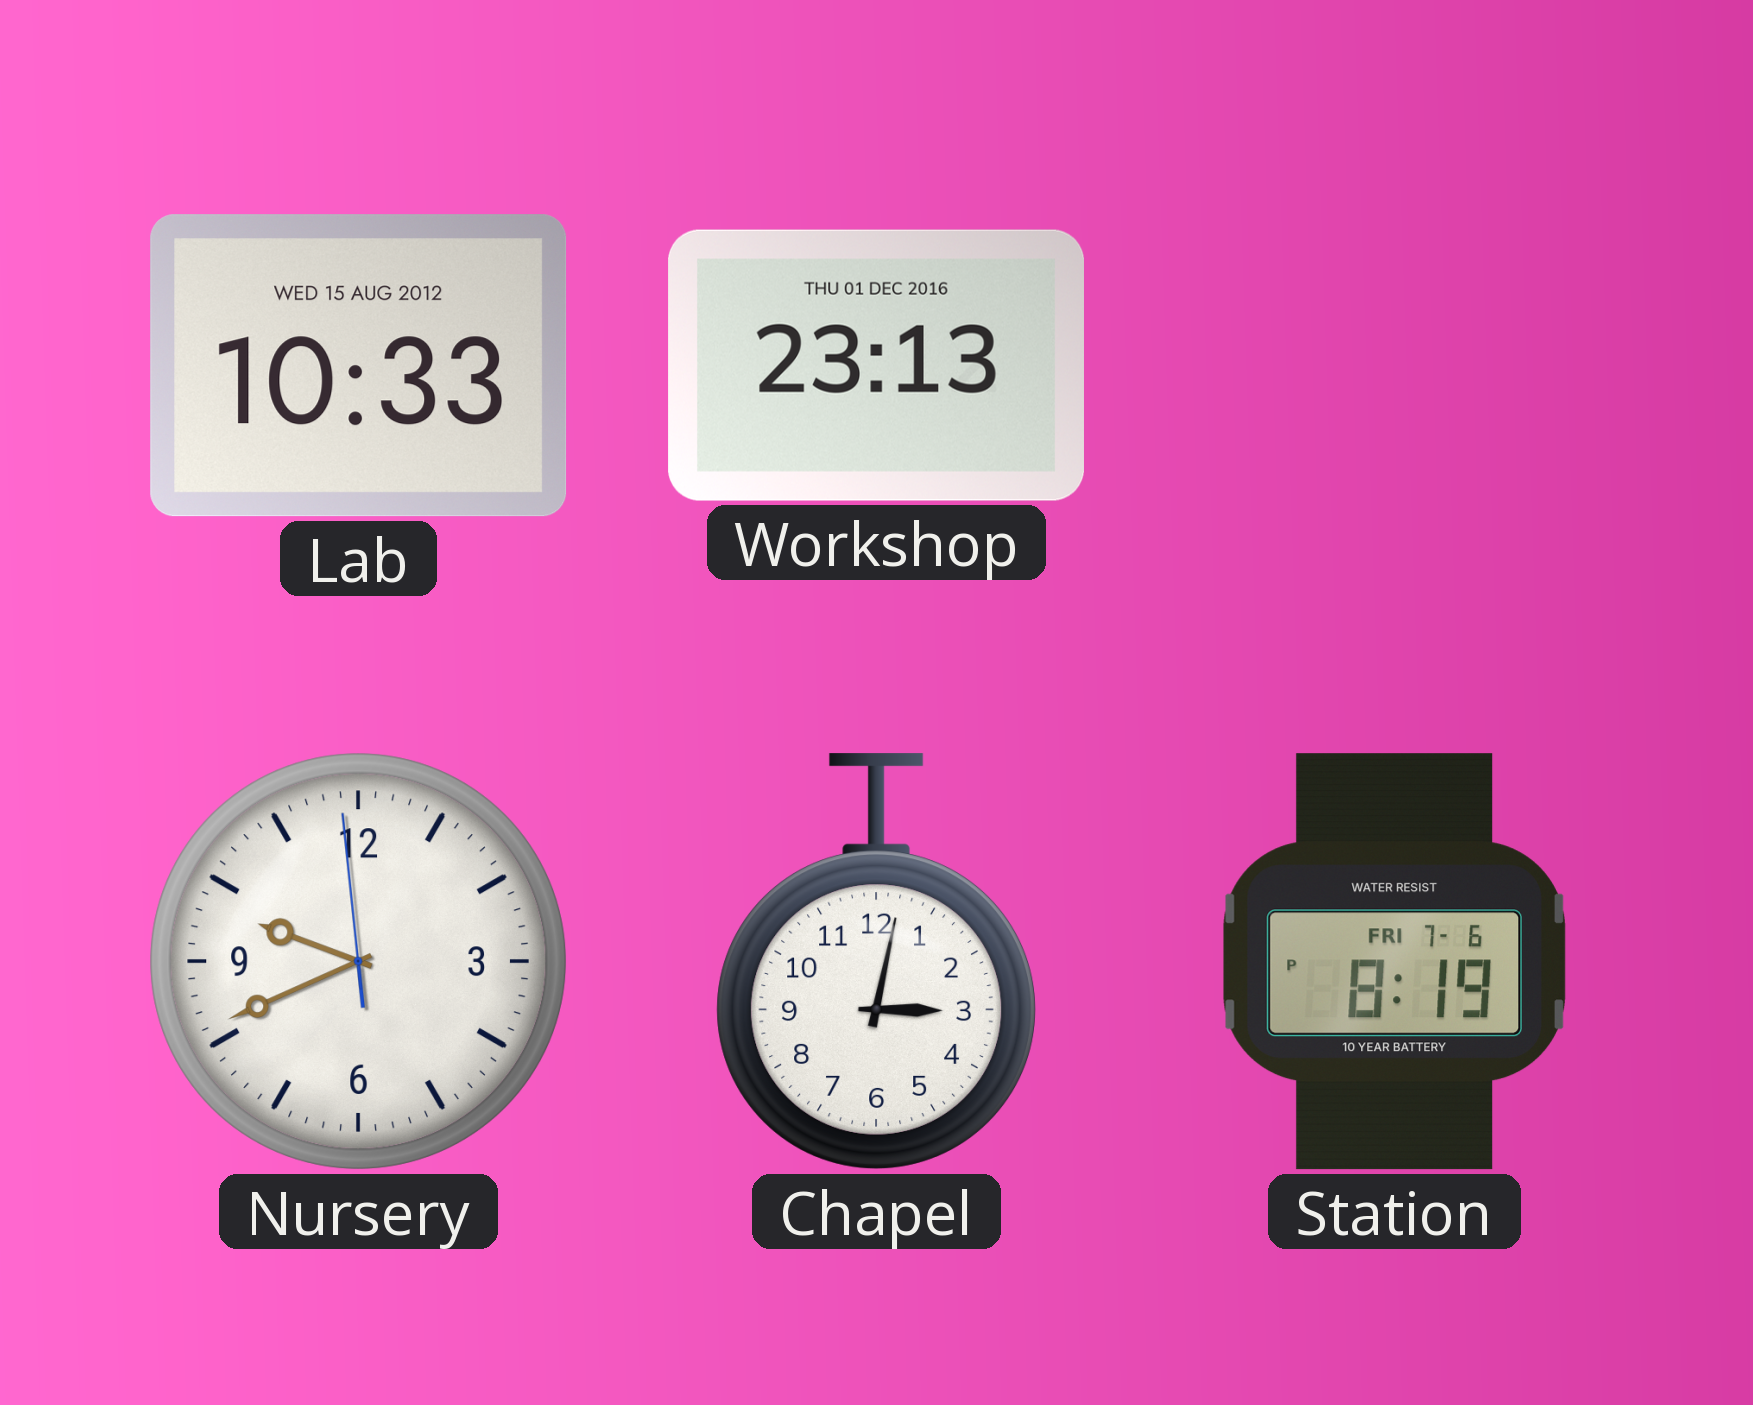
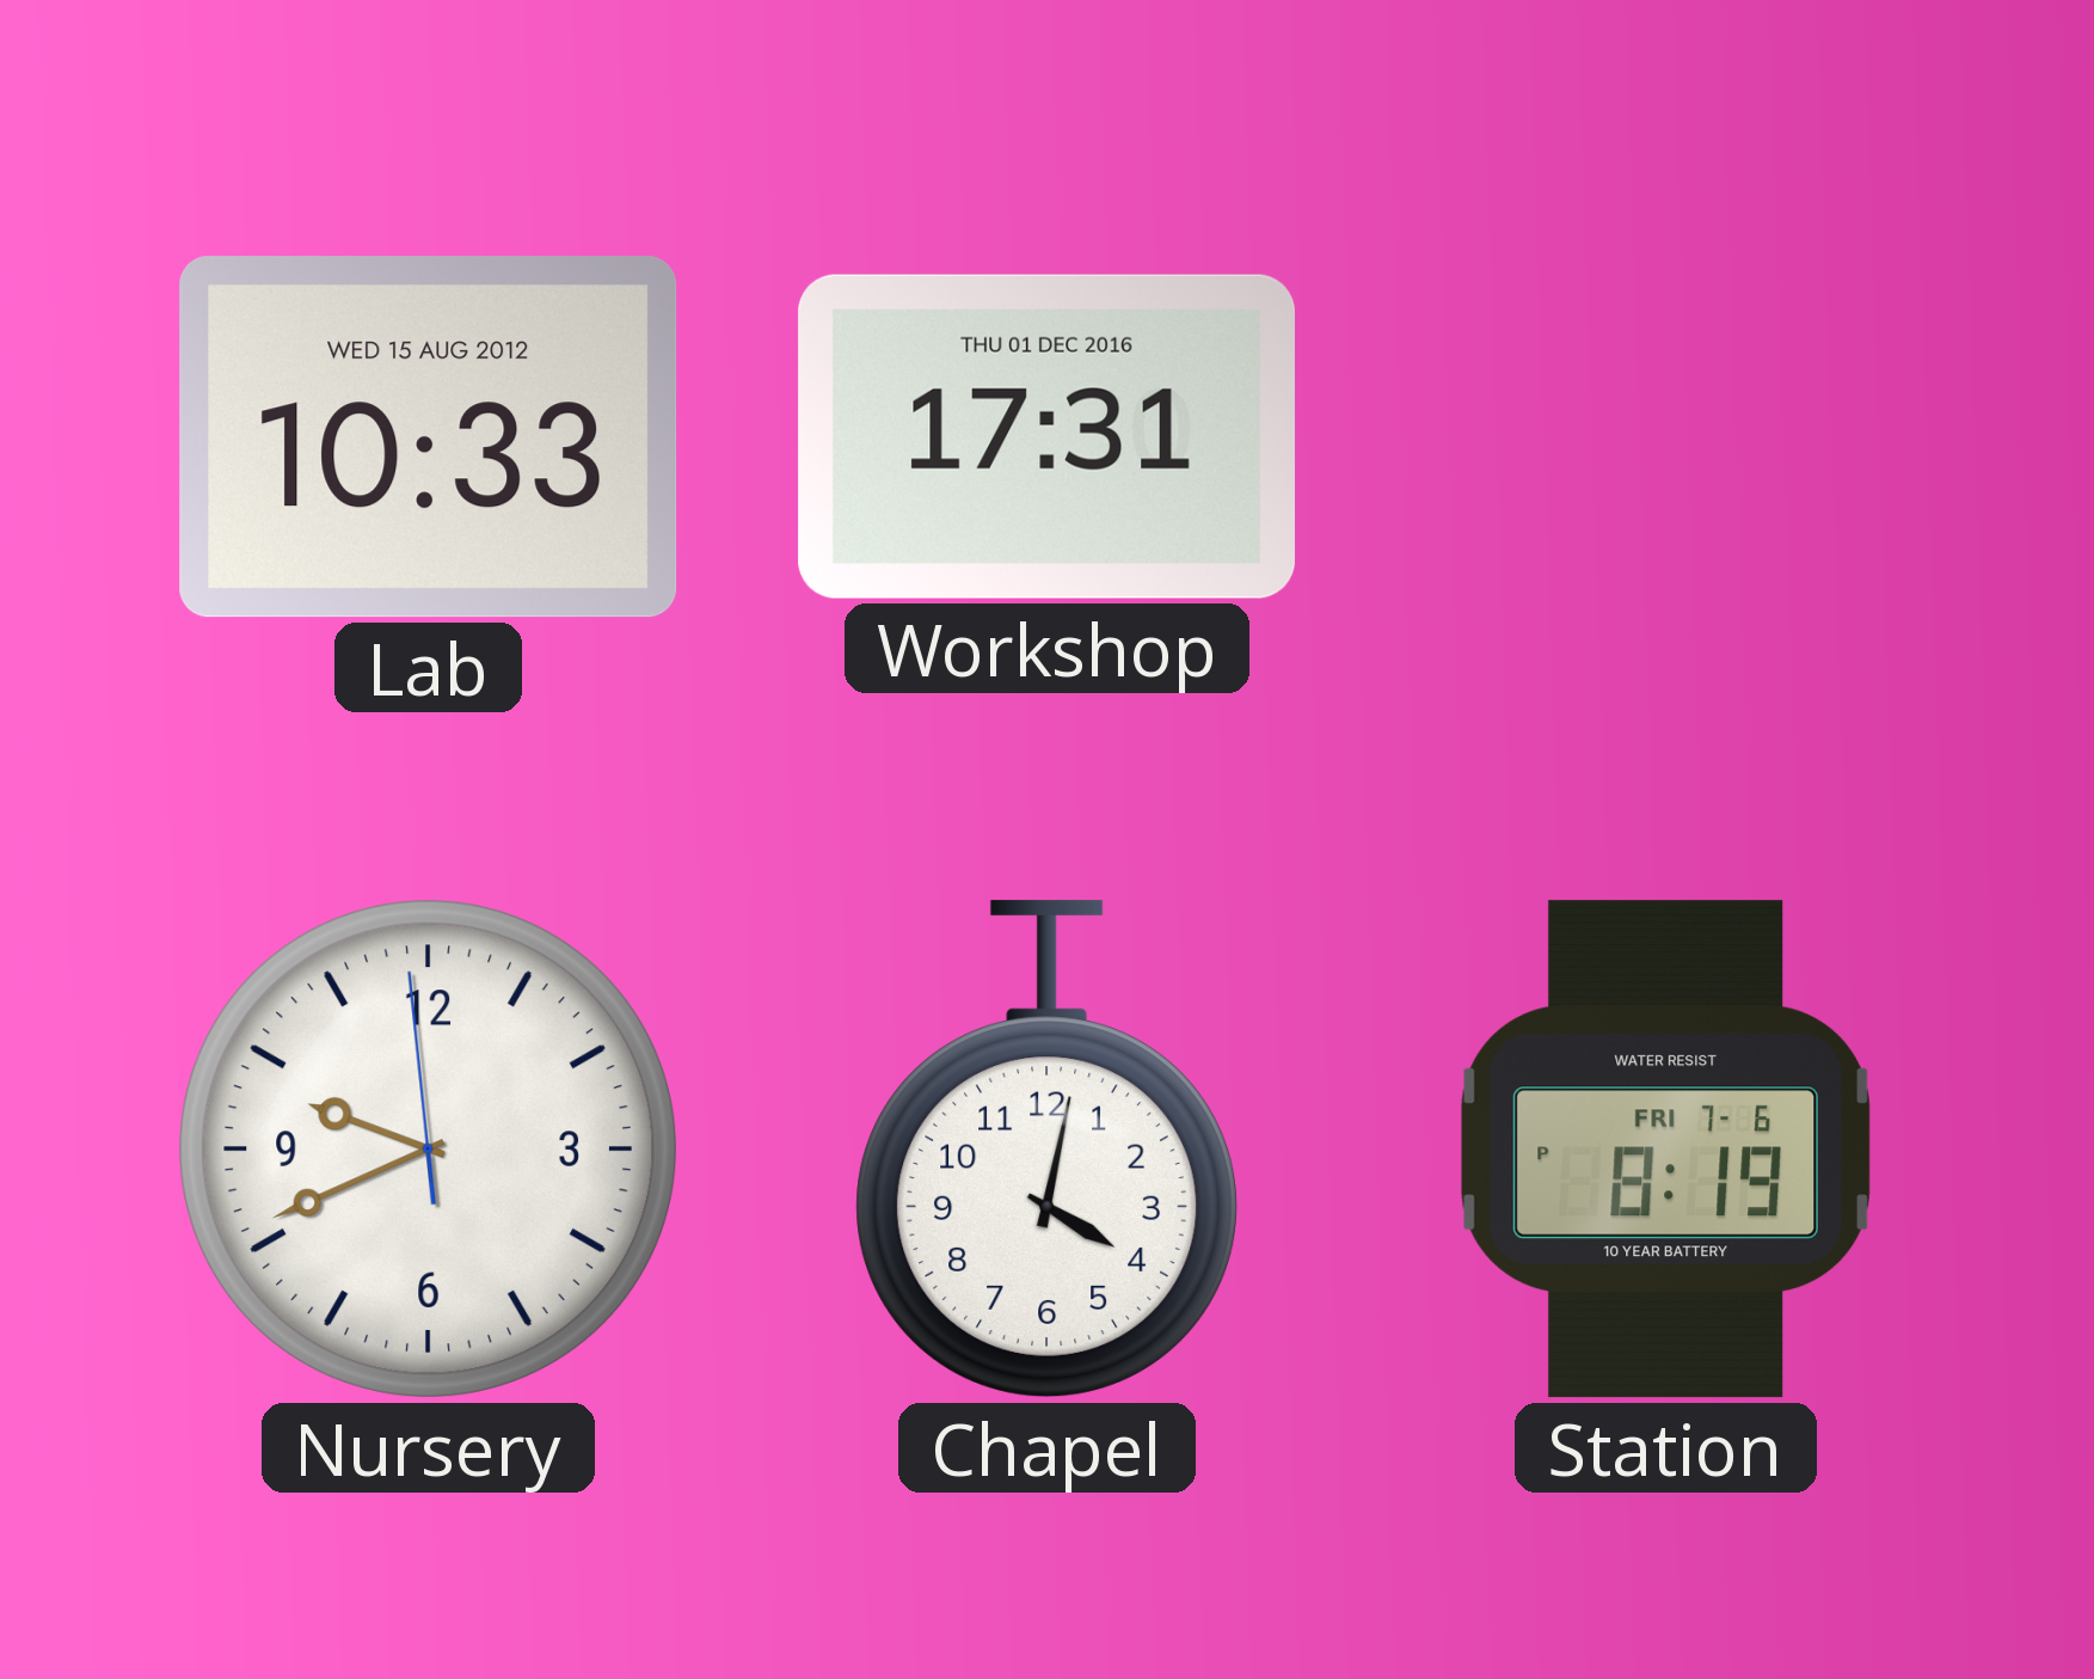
Workshop: 23:13 -> 17:31
Chapel: 3:02 -> 4:02
